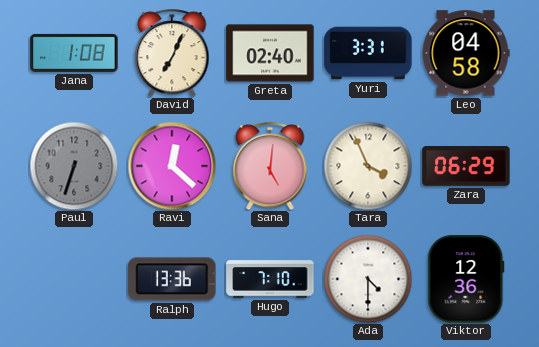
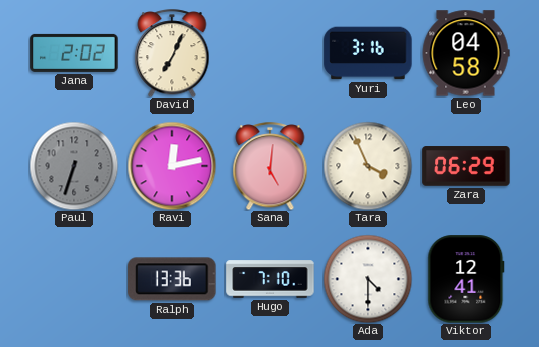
Jana: 1:08 -> 2:02
Greta: 02:40 -> none
Yuri: 3:31 -> 3:16
Ravi: 12:22 -> 12:13
Viktor: 12:36 -> 12:41
